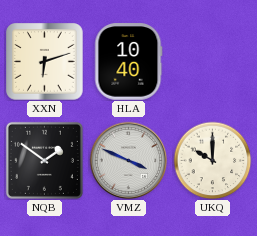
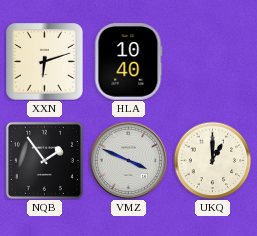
NQB: 1:51 -> 1:54
UKQ: 10:00 -> 1:00
